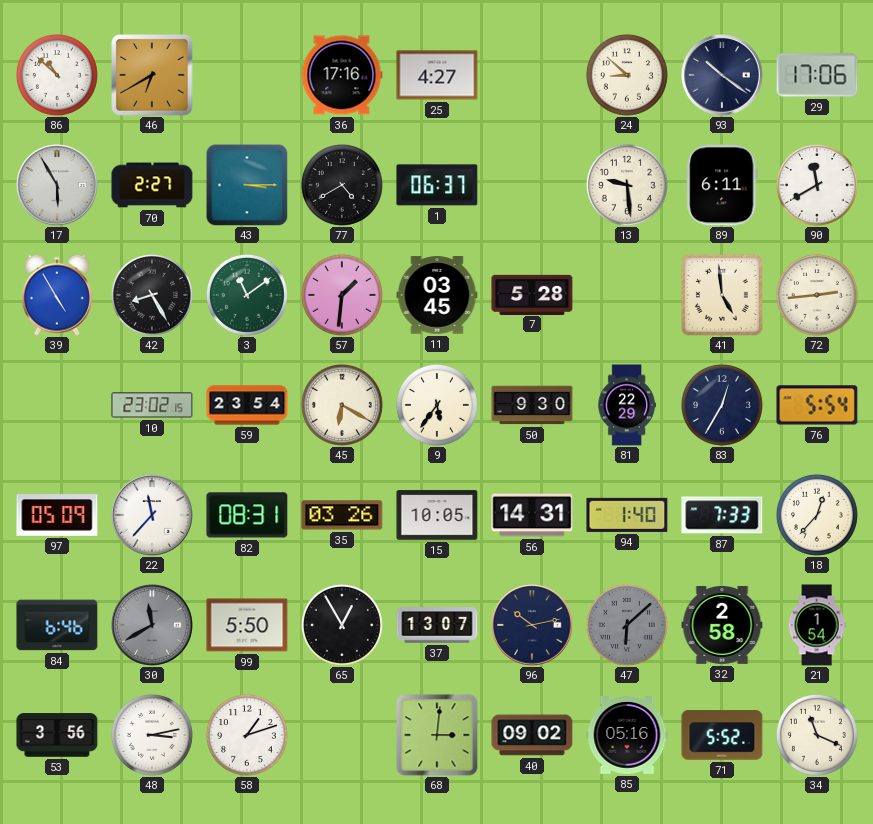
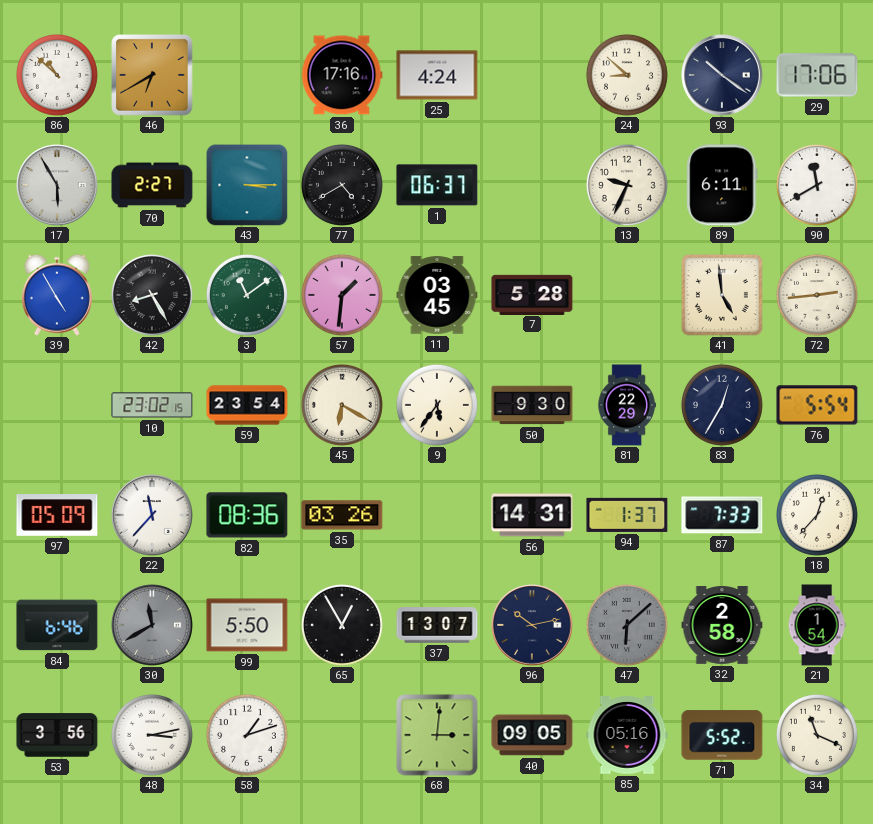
25: 4:27 -> 4:24
13: 9:29 -> 9:34
82: 08:31 -> 08:36
15: 10:05 -> none
94: 1:40 -> 1:37
40: 09:02 -> 09:05
